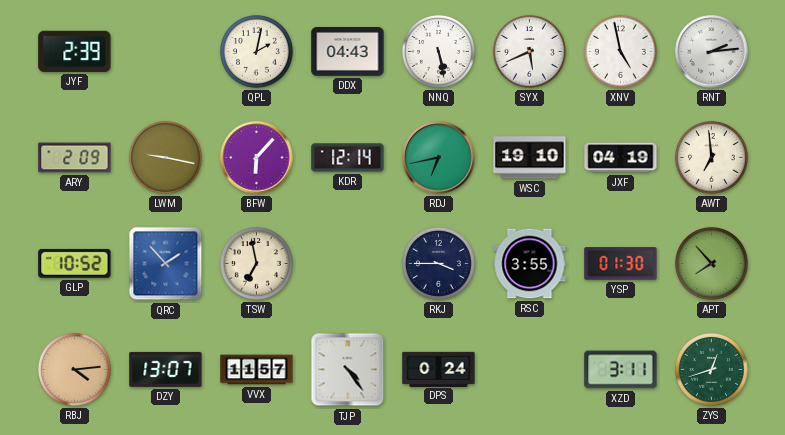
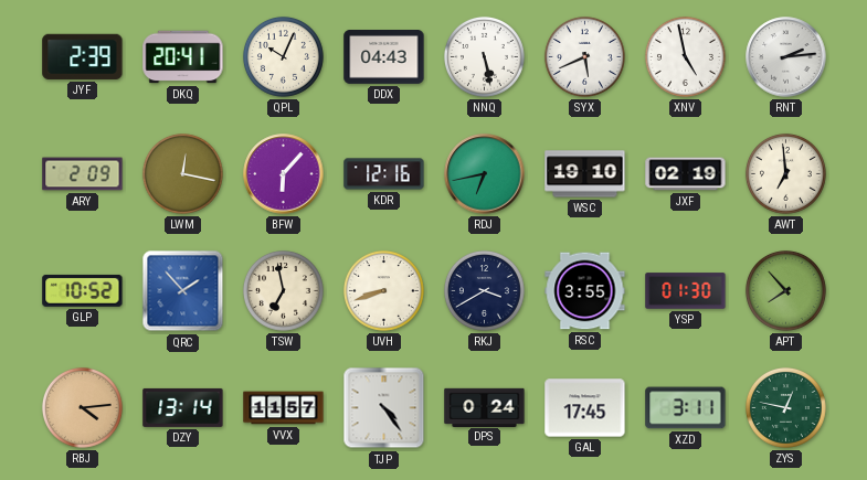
DKQ: none -> 20:41
QPL: 2:02 -> 10:04
LWM: 9:17 -> 12:17
KDR: 12:14 -> 12:16
JXF: 04:19 -> 02:19
UVH: none -> 8:42
RKJ: 3:45 -> 3:40
DZY: 13:07 -> 13:14
GAL: none -> 17:45
ZYS: 12:42 -> 12:47
